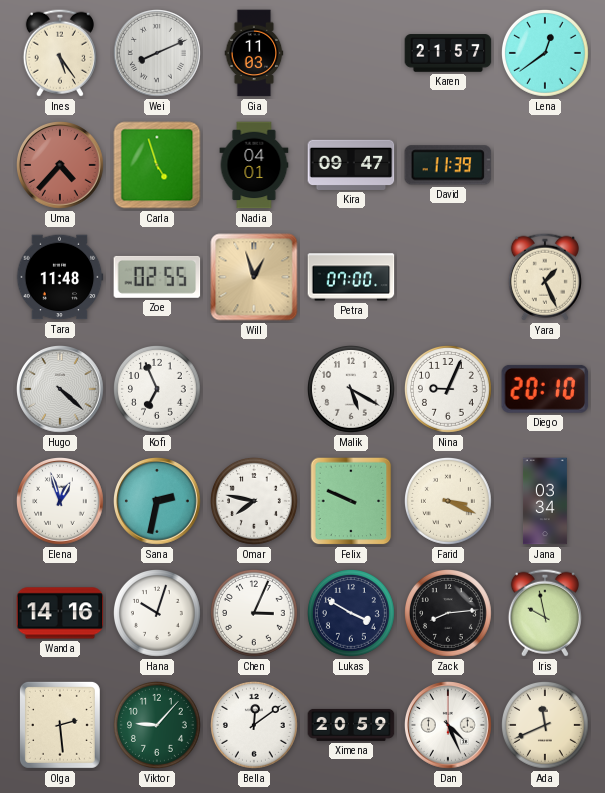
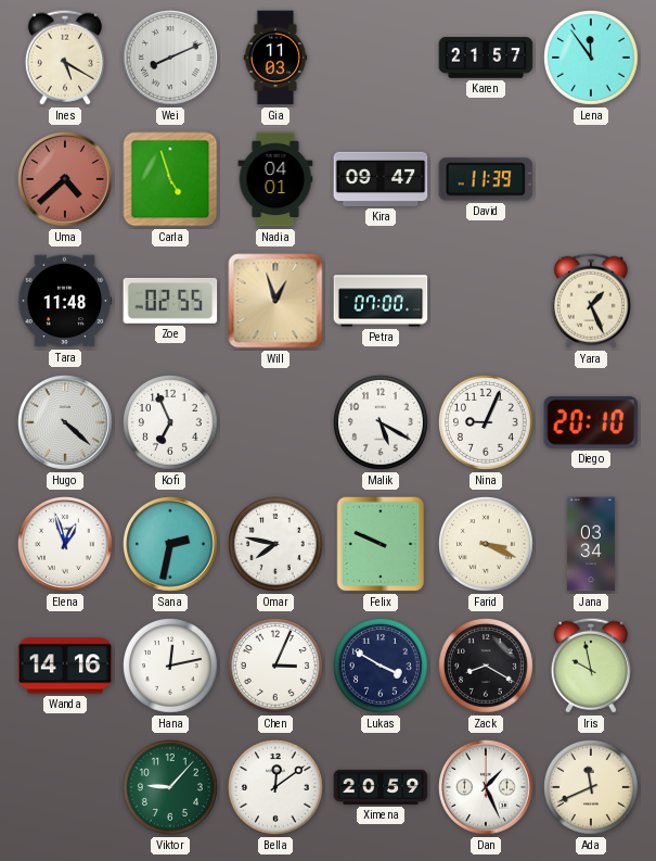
Ines: 5:24 -> 5:20
Lena: 12:39 -> 11:54
Uma: 4:37 -> 4:38
Hana: 10:03 -> 12:13
Zack: 8:14 -> 8:20
Olga: 2:29 -> none
Dan: 4:26 -> 1:26
